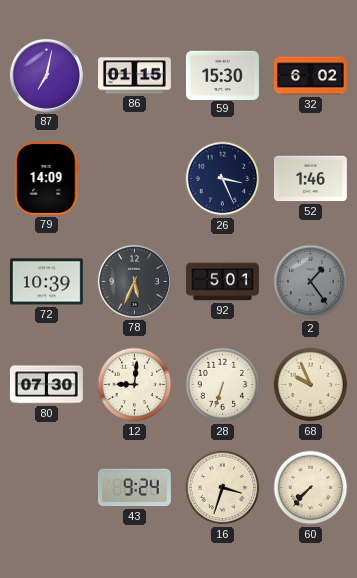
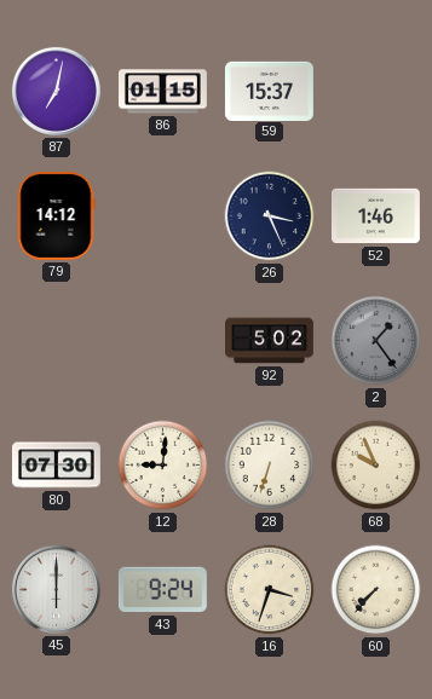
59: 15:30 -> 15:37
32: 6:02 -> none
79: 14:09 -> 14:12
72: 10:39 -> none
78: 5:34 -> none
92: 5:01 -> 5:02
45: none -> 6:00
